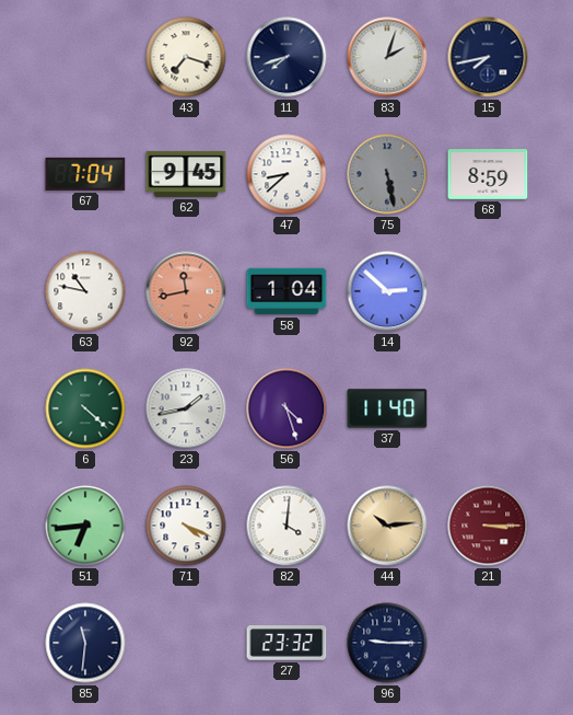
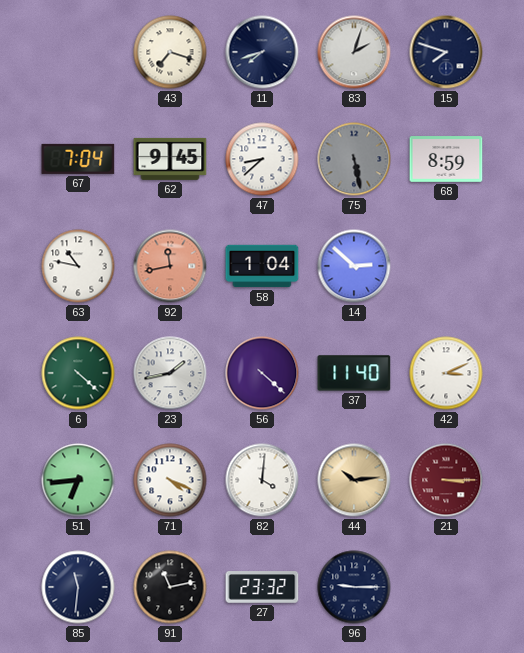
15: 7:43 -> 7:48
56: 4:27 -> 4:22
42: none -> 3:11
91: none -> 11:13
